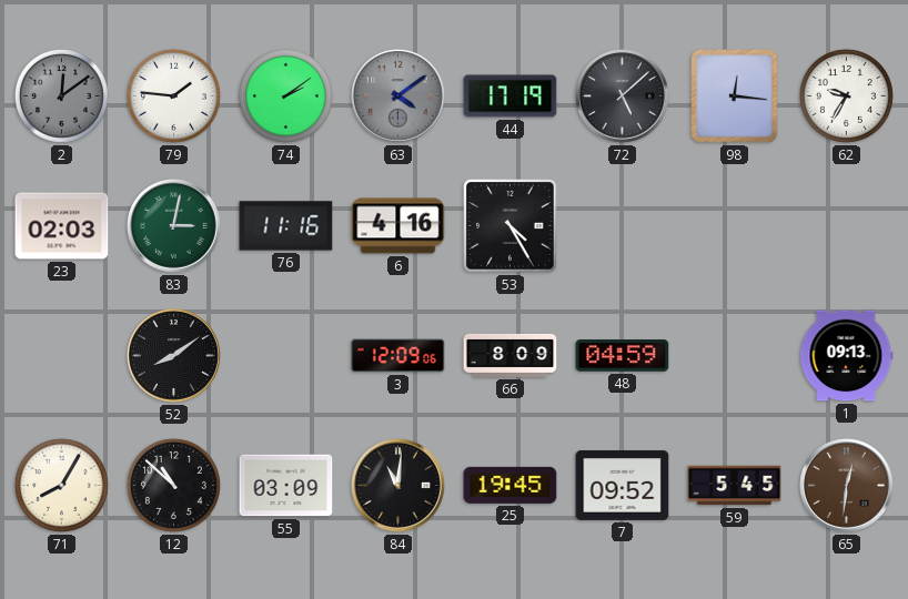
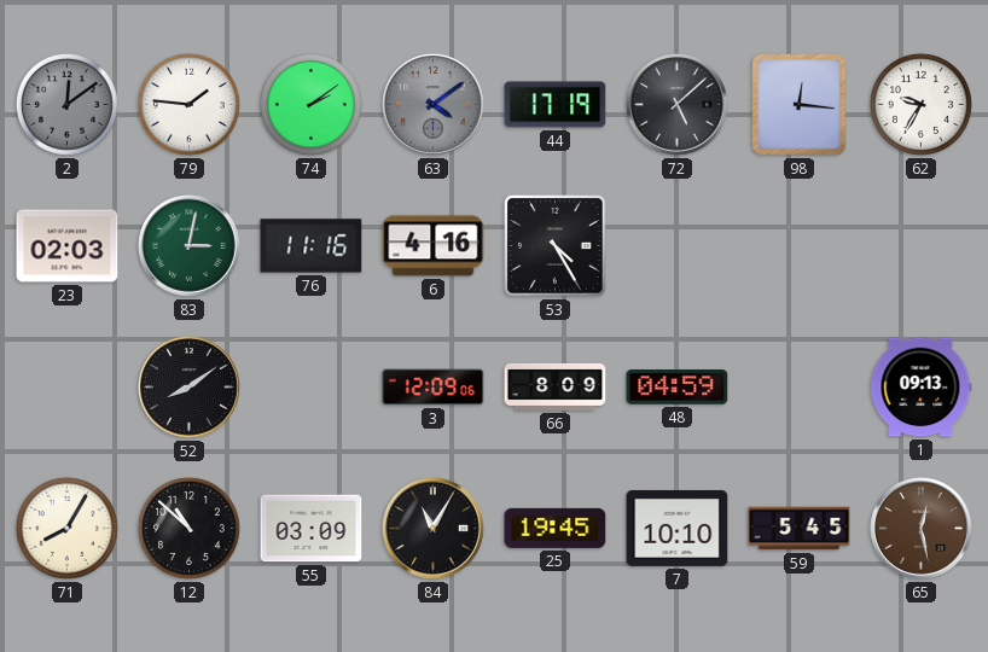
84: 11:01 -> 11:05
7: 09:52 -> 10:10
65: 12:31 -> 12:28
